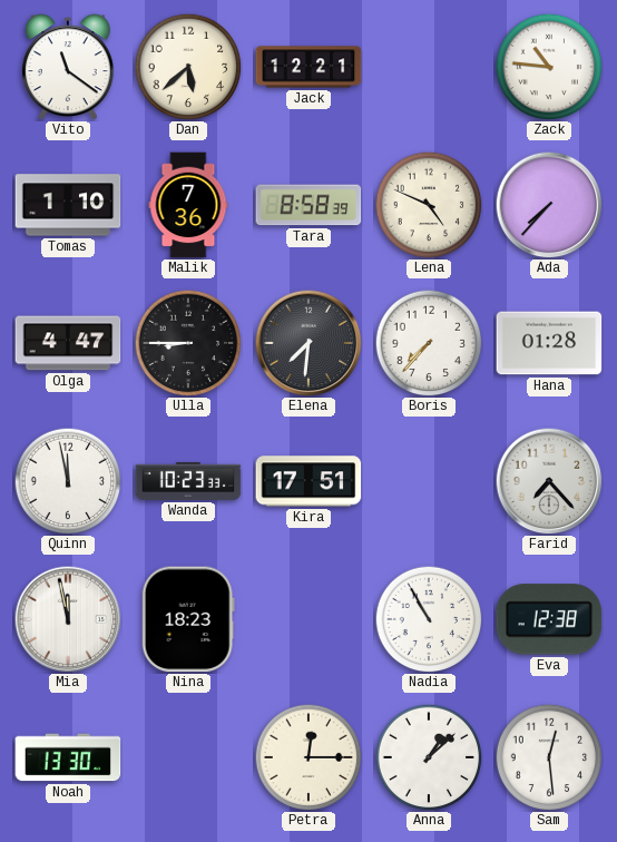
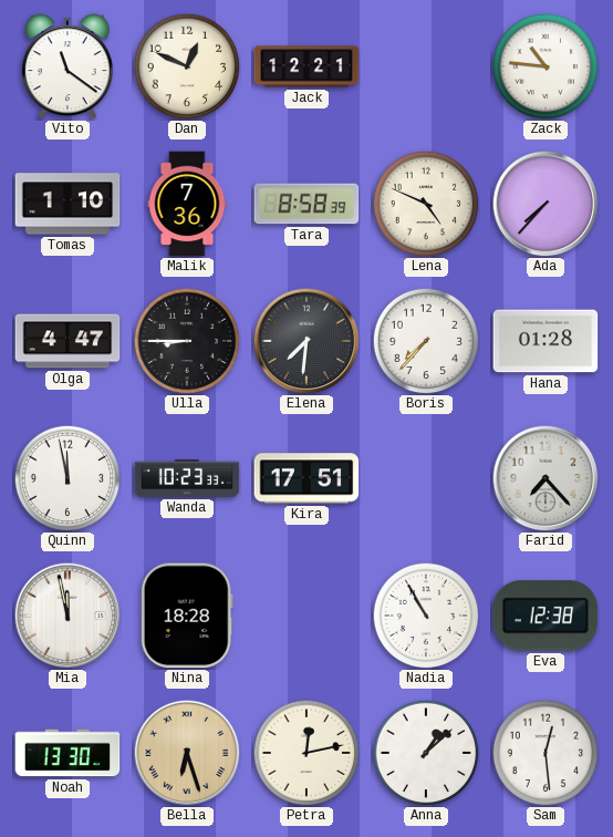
Dan: 5:38 -> 12:49
Nina: 18:23 -> 18:28
Bella: none -> 6:27
Petra: 12:15 -> 12:13
